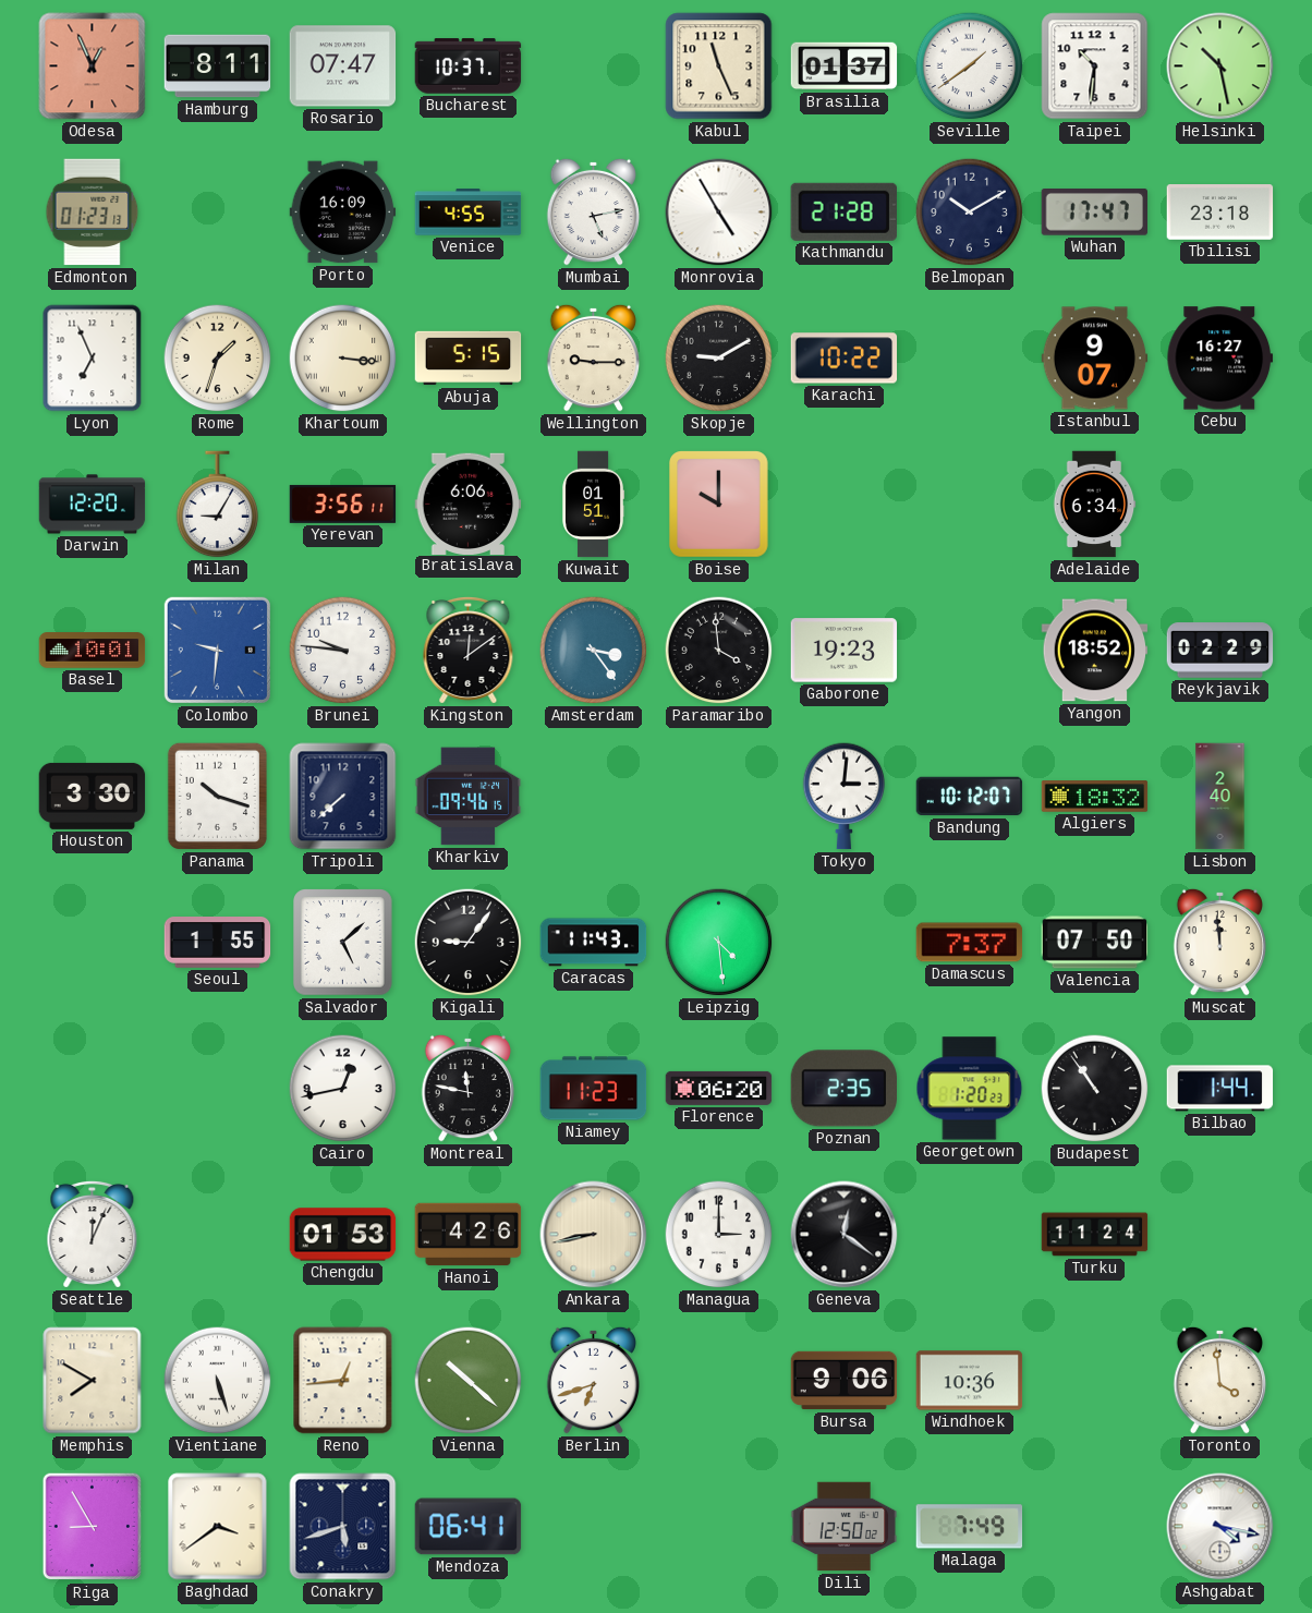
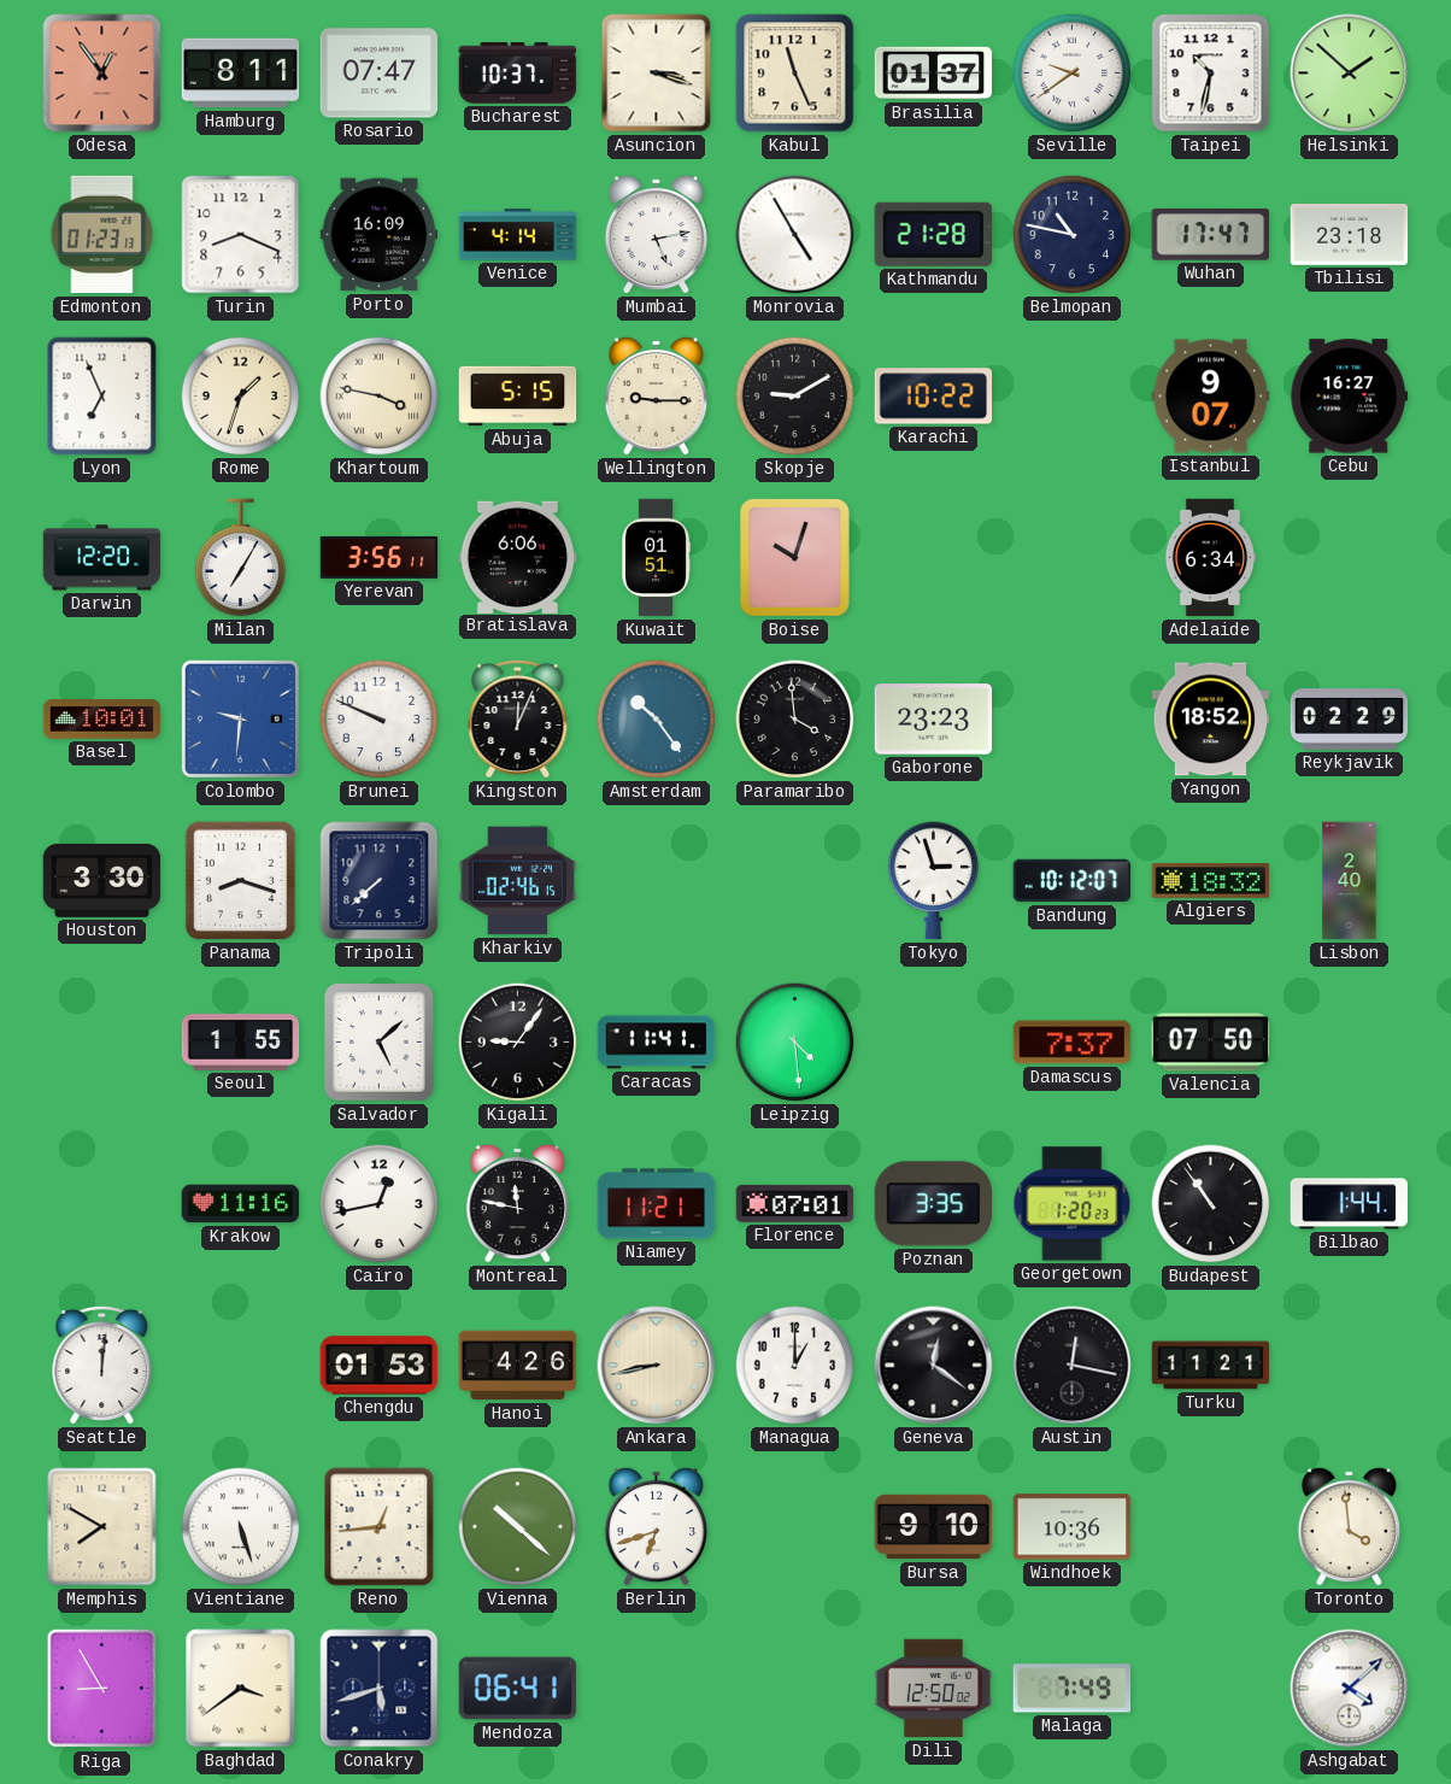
Odesa: 12:56 -> 12:54
Asuncion: none -> 3:18
Seville: 1:39 -> 9:39
Taipei: 10:31 -> 10:32
Helsinki: 10:28 -> 1:52
Turin: none -> 8:19
Venice: 4:55 -> 4:14
Belmopan: 10:10 -> 10:47
Khartoum: 3:16 -> 3:47
Milan: 9:05 -> 7:05
Boise: 10:00 -> 10:03
Brunei: 9:46 -> 9:49
Kingston: 12:09 -> 12:04
Amsterdam: 3:24 -> 10:24
Gaborone: 19:23 -> 23:23
Panama: 10:18 -> 8:18
Kharkiv: 09:46 -> 02:46
Tokyo: 3:01 -> 2:57
Caracas: 11:43 -> 11:41
Muscat: 11:59 -> none
Krakow: none -> 11:16
Niamey: 11:23 -> 11:21
Florence: 06:20 -> 07:01
Poznan: 2:35 -> 3:35
Seattle: 12:04 -> 12:01
Managua: 3:00 -> 1:00
Austin: none -> 12:17
Turku: 11:24 -> 11:21
Bursa: 9:06 -> 9:10
Ashgabat: 4:17 -> 4:08
